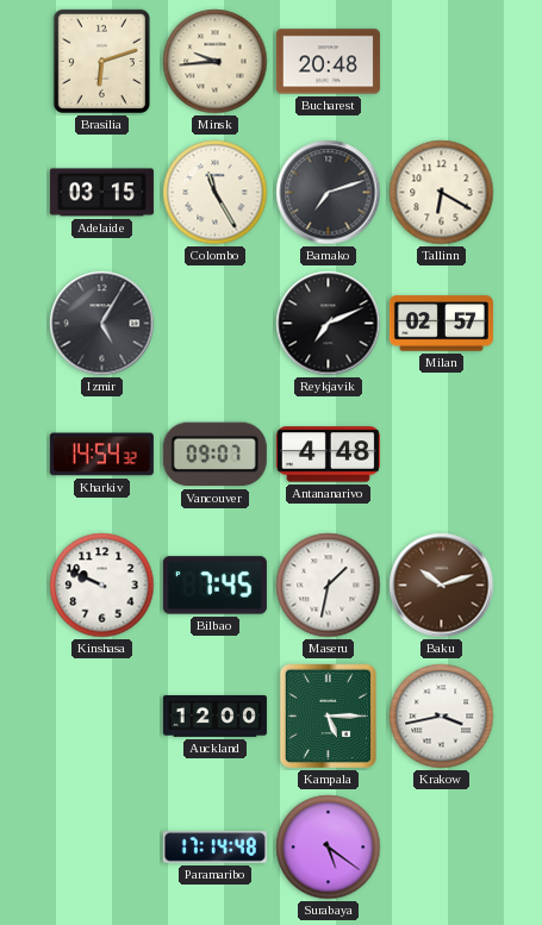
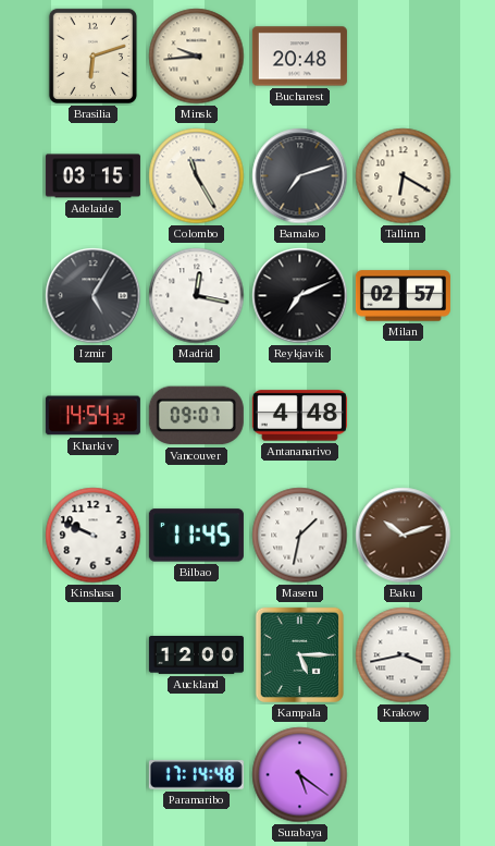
Madrid: none -> 12:17
Bilbao: 7:45 -> 11:45
